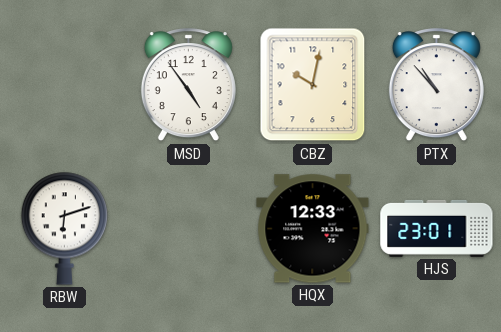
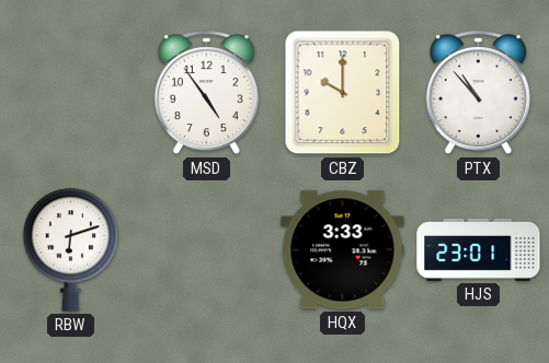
CBZ: 10:02 -> 10:00
HQX: 12:33 -> 3:33
